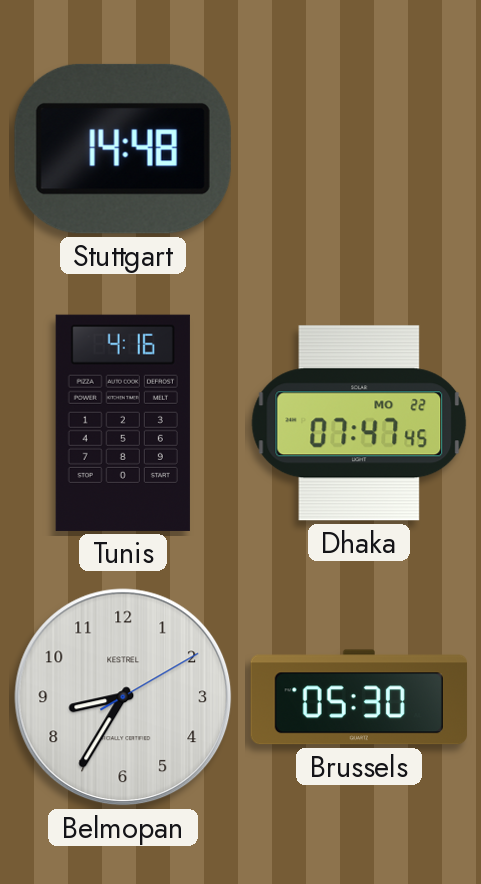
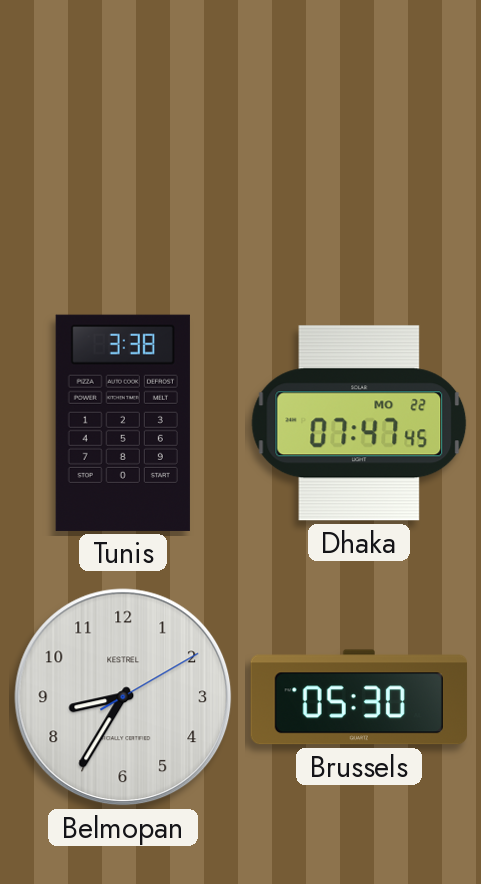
Stuttgart: 14:48 -> none
Tunis: 4:16 -> 3:38
